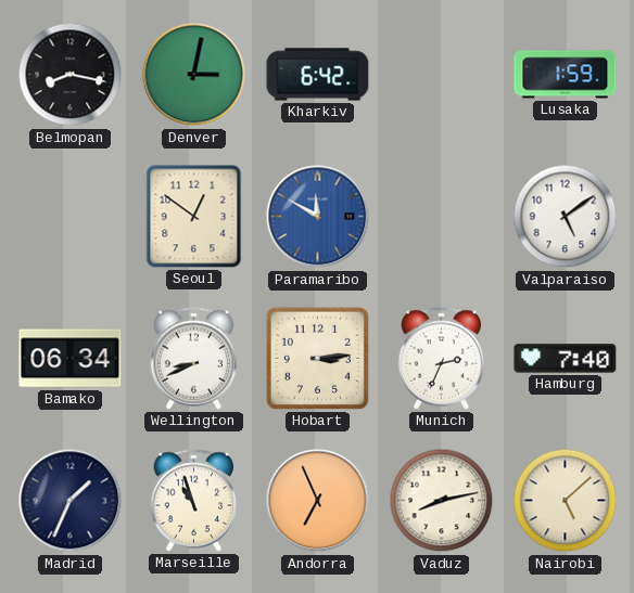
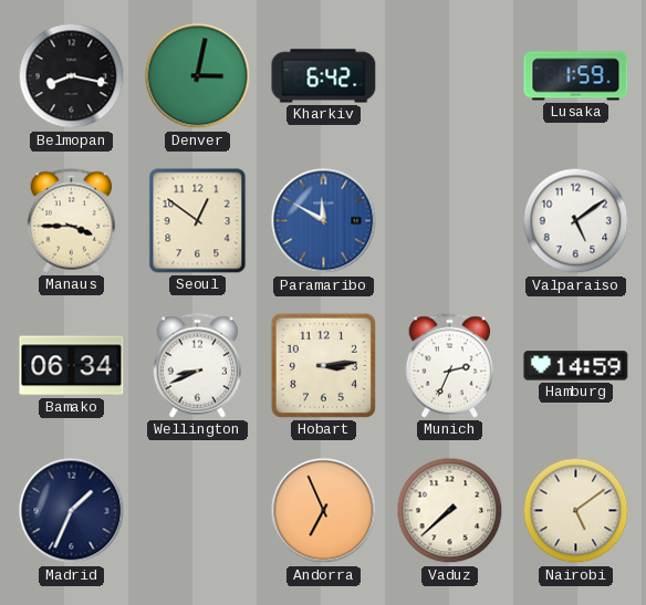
Manaus: none -> 3:45
Hamburg: 7:40 -> 14:59
Marseille: 10:57 -> none
Vaduz: 8:13 -> 7:38
Nairobi: 5:08 -> 5:09
